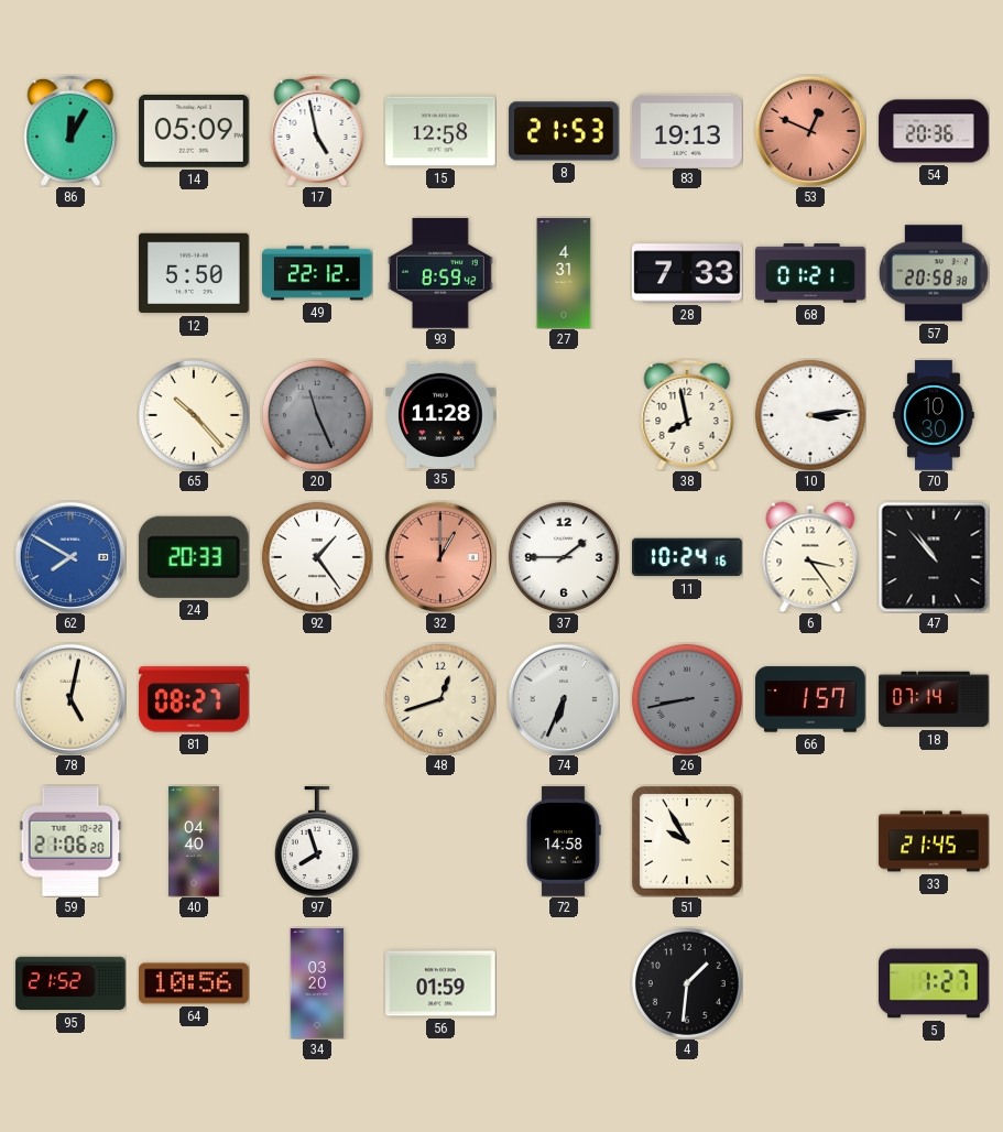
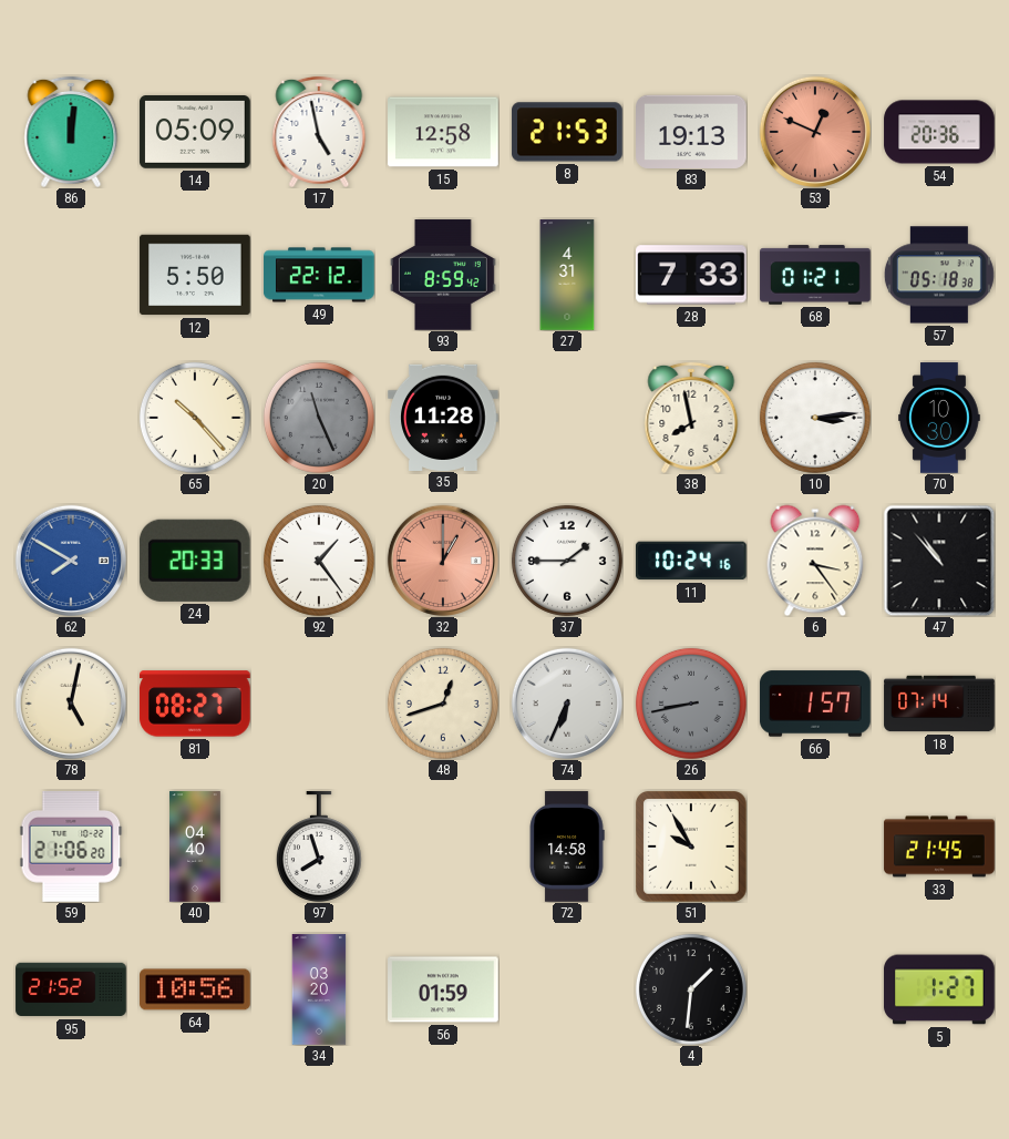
86: 12:05 -> 12:01
57: 20:58 -> 05:18
